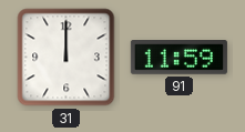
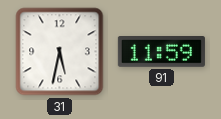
31: 12:00 -> 5:32
